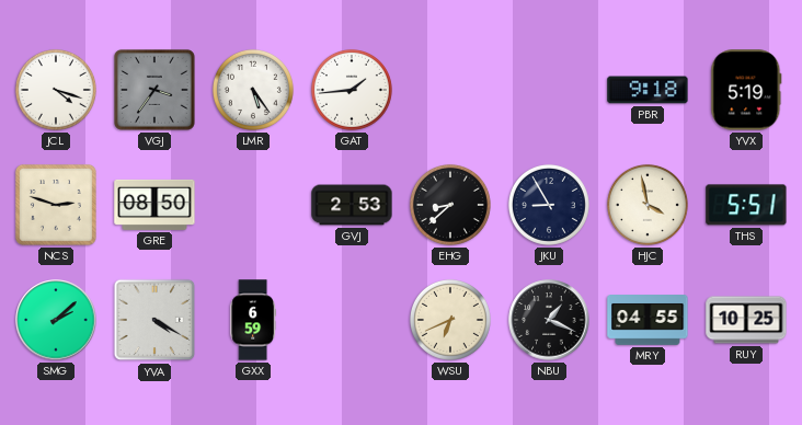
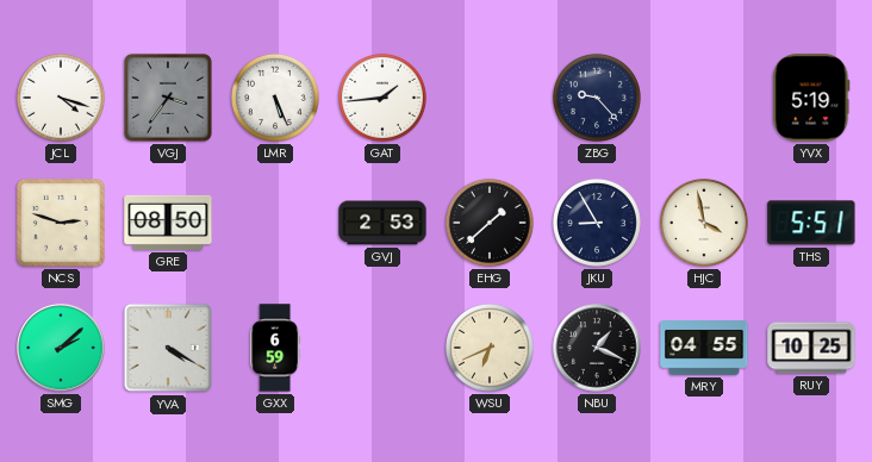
LMR: 5:24 -> 5:26
ZBG: none -> 9:23
PBR: 9:18 -> none
EHG: 8:38 -> 1:38
